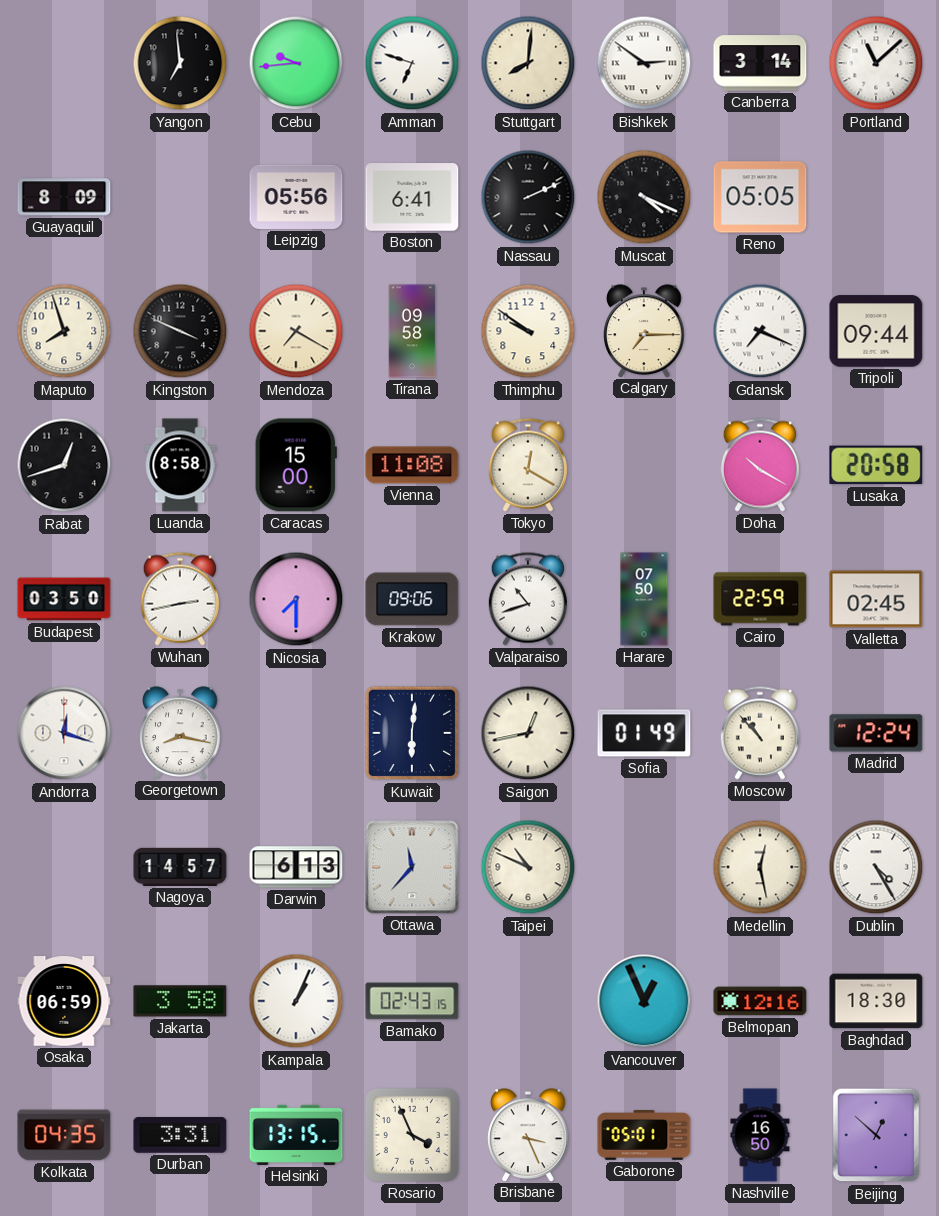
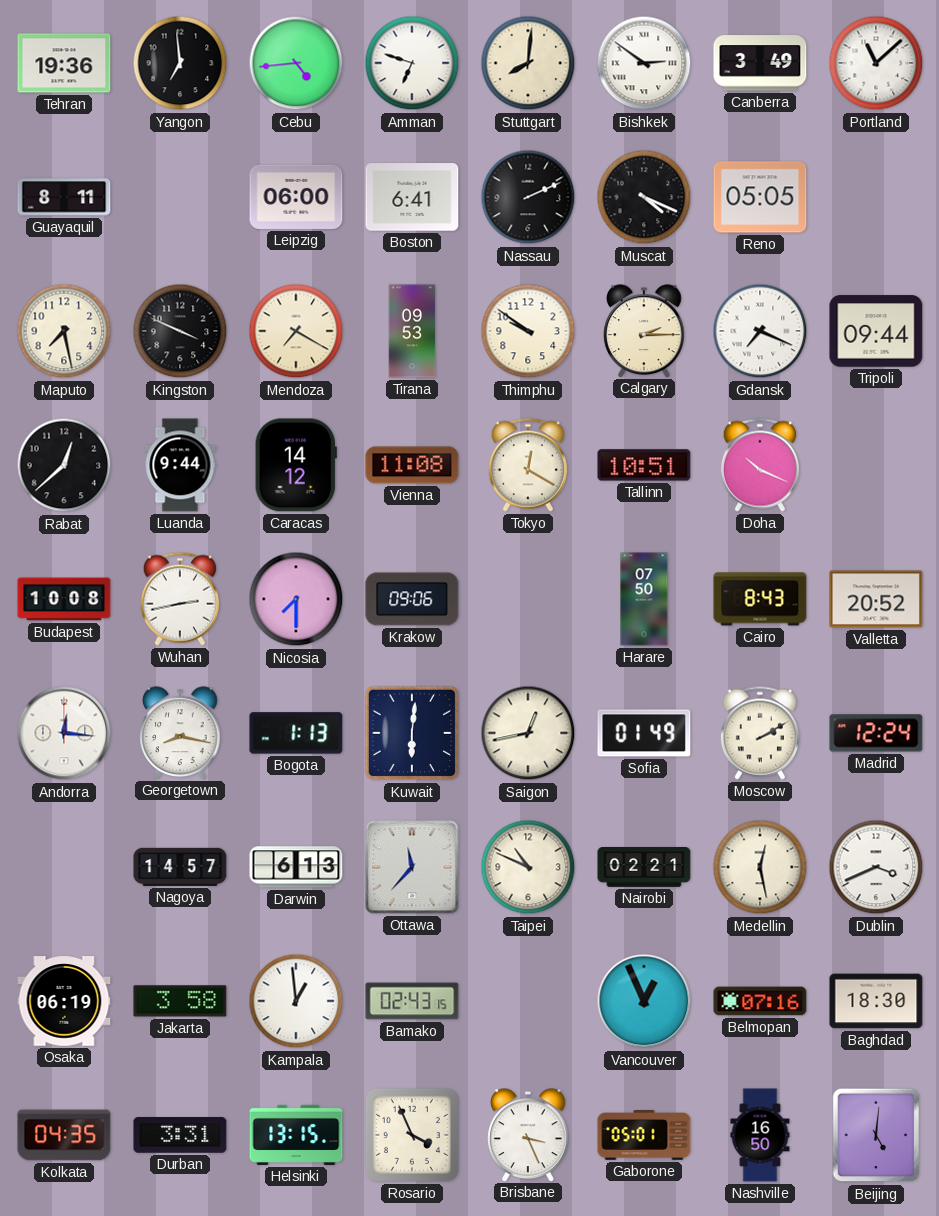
Tehran: none -> 19:36
Cebu: 9:44 -> 4:44
Canberra: 3:14 -> 3:49
Guayaquil: 8:09 -> 8:11
Leipzig: 05:56 -> 06:00
Maputo: 7:57 -> 7:28
Tirana: 09:58 -> 09:53
Calgary: 7:15 -> 2:15
Rabat: 12:42 -> 12:38
Luanda: 8:58 -> 9:44
Caracas: 15:00 -> 14:12
Tallinn: none -> 10:51
Doha: 10:20 -> 10:19
Lusaka: 20:58 -> none
Budapest: 03:50 -> 10:08
Valparaiso: 10:42 -> none
Cairo: 22:59 -> 8:43
Valletta: 02:45 -> 20:52
Andorra: 12:18 -> 12:16
Bogota: none -> 1:13
Moscow: 10:53 -> 2:10
Nairobi: none -> 02:21
Dublin: 4:25 -> 3:41
Osaka: 06:59 -> 06:19
Kampala: 1:04 -> 12:59
Belmopan: 12:16 -> 07:16
Beijing: 12:52 -> 5:01
